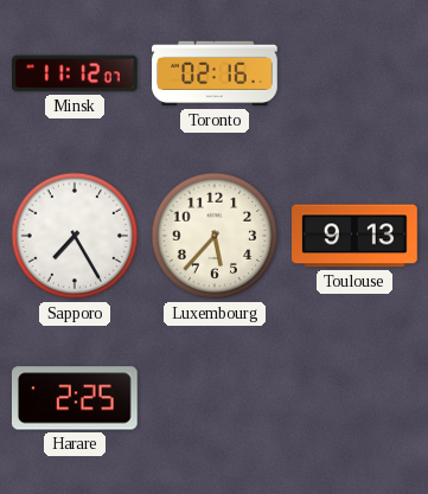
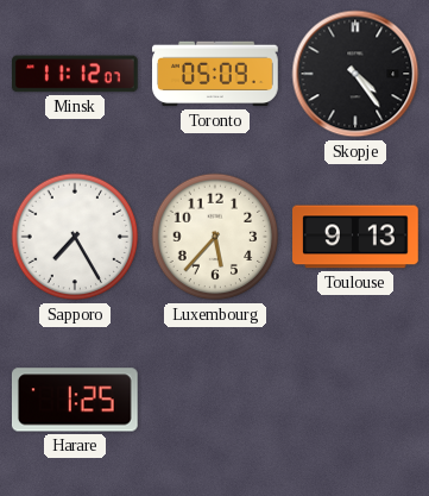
Toronto: 02:16 -> 05:09
Skopje: none -> 4:24
Harare: 2:25 -> 1:25
